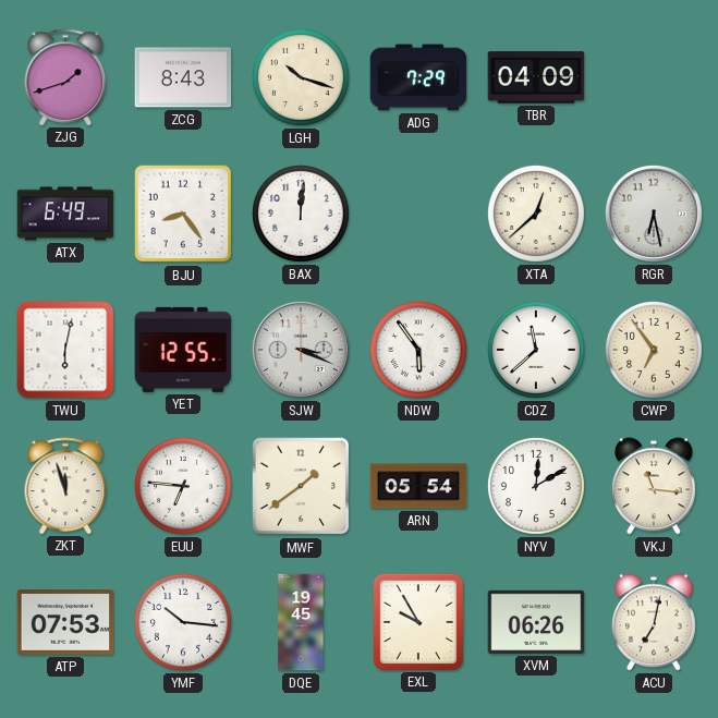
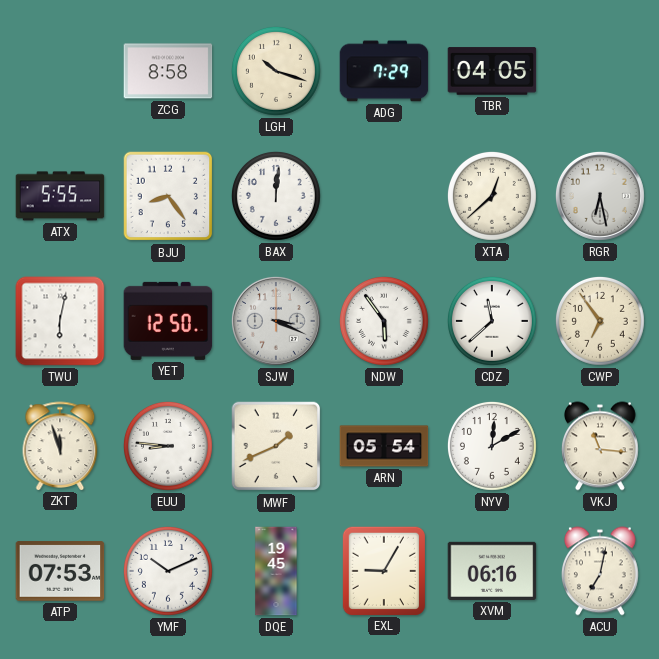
ZJG: 1:42 -> none
ZCG: 8:43 -> 8:58
TBR: 04:09 -> 04:05
ATX: 6:49 -> 5:55
YET: 12:55 -> 12:50
EUU: 6:46 -> 8:46
MWF: 1:39 -> 1:41
YMF: 10:16 -> 10:11
EXL: 9:55 -> 9:05
XVM: 06:26 -> 06:16
